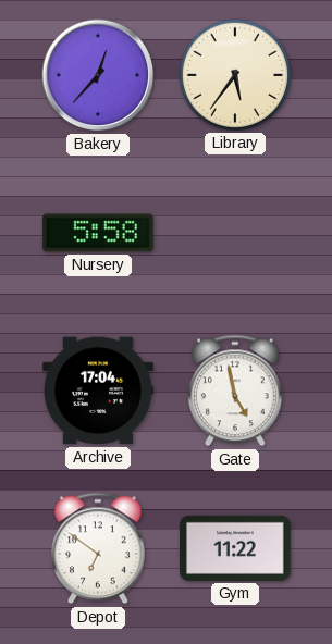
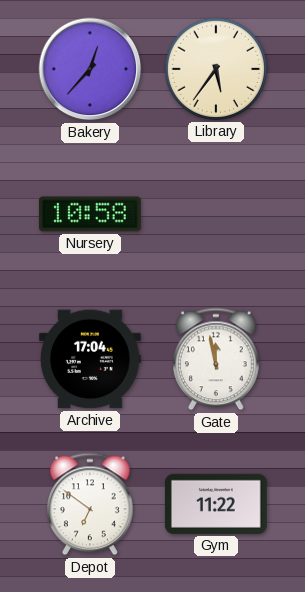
Nursery: 5:58 -> 10:58
Gate: 4:58 -> 11:58
